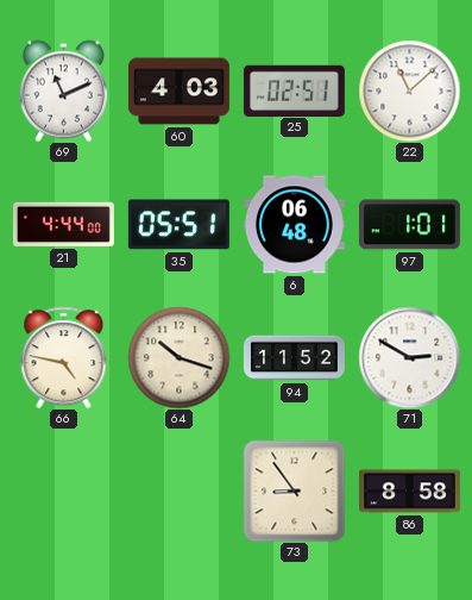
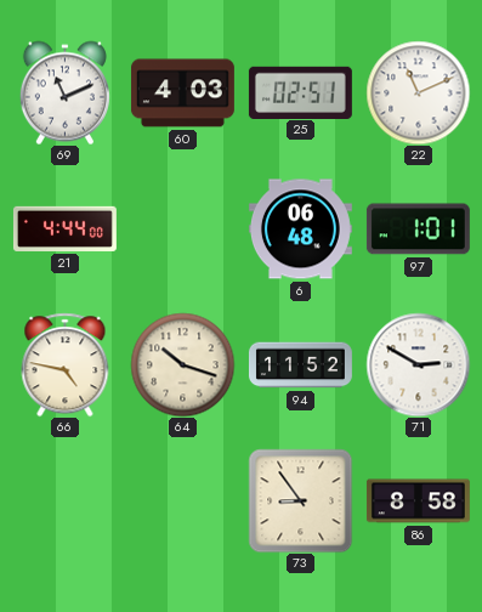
22: 11:08 -> 11:11
35: 05:51 -> none
